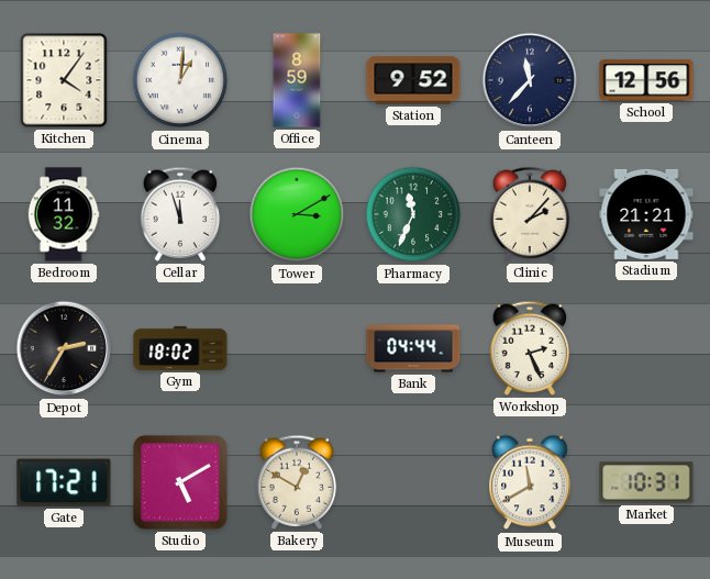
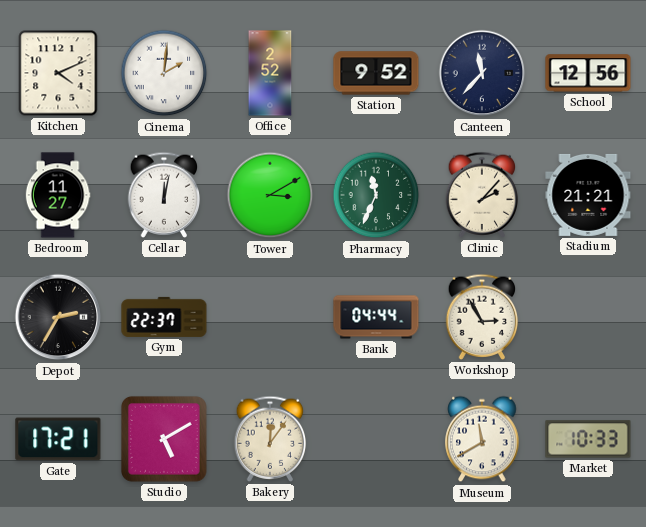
Kitchen: 4:06 -> 4:11
Cinema: 1:01 -> 2:01
Office: 8:59 -> 2:52
Bedroom: 11:32 -> 11:27
Cellar: 11:57 -> 12:02
Gym: 18:02 -> 22:37
Workshop: 2:26 -> 2:55
Bakery: 12:50 -> 12:06
Market: 10:31 -> 10:33
